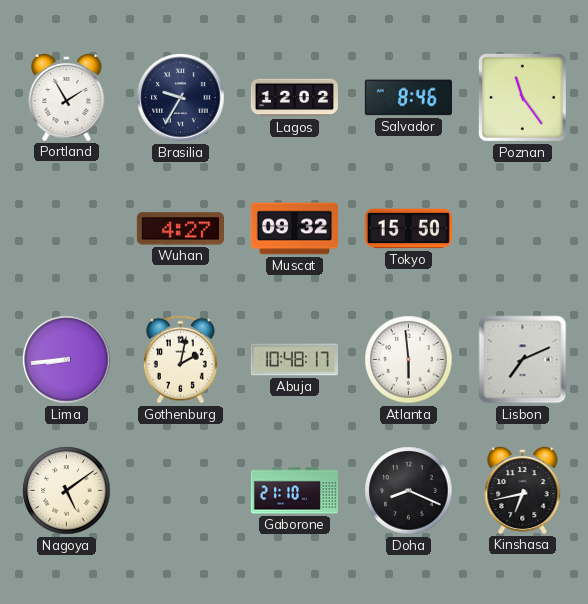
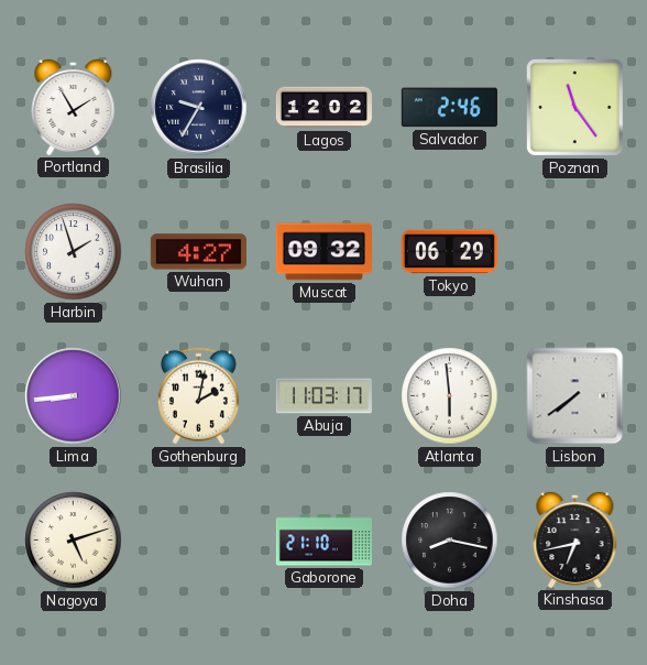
Salvador: 8:46 -> 2:46
Harbin: none -> 1:57
Tokyo: 15:50 -> 06:29
Abuja: 10:48 -> 11:03
Lisbon: 7:11 -> 7:39
Nagoya: 5:09 -> 5:12
Doha: 8:19 -> 8:17
